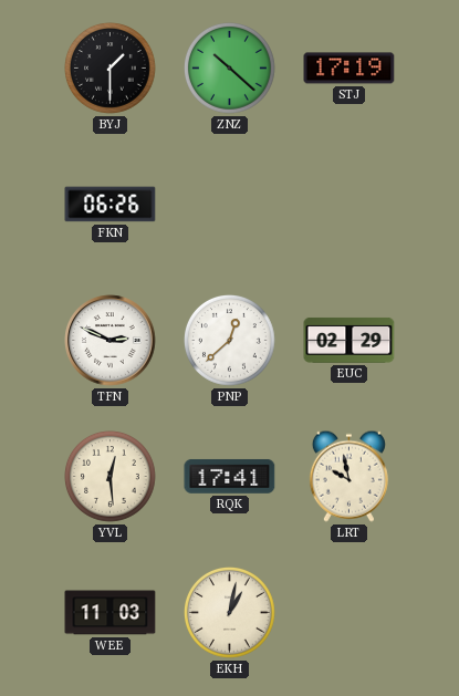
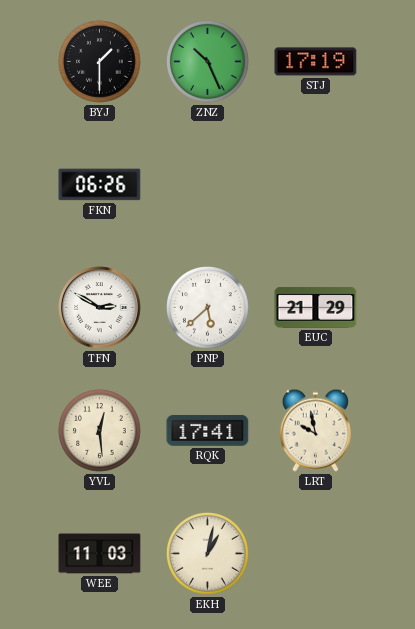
ZNZ: 10:22 -> 10:26
TFN: 2:49 -> 2:50
PNP: 12:38 -> 5:38
EUC: 02:29 -> 21:29
